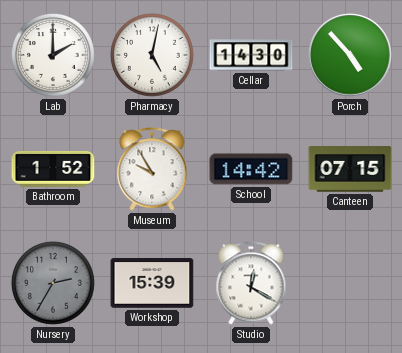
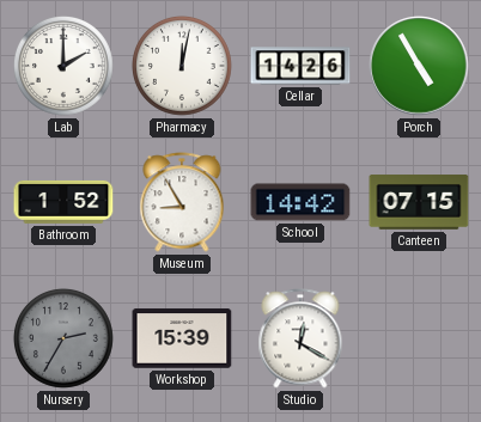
Pharmacy: 5:02 -> 12:02
Cellar: 14:30 -> 14:26
Porch: 4:53 -> 4:55
Museum: 9:55 -> 8:55
